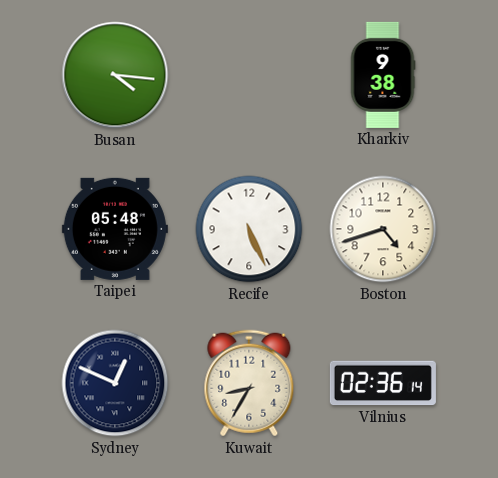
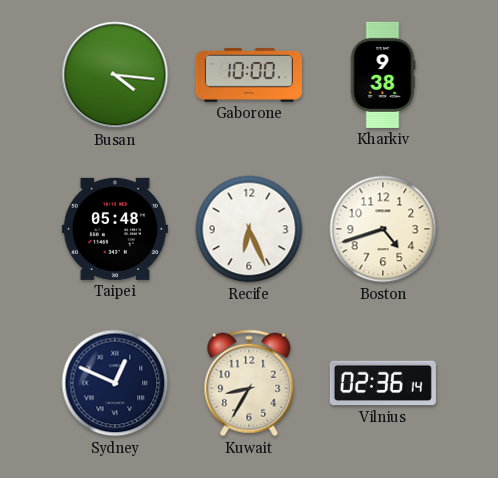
Gaborone: none -> 10:00
Recife: 5:26 -> 6:26
